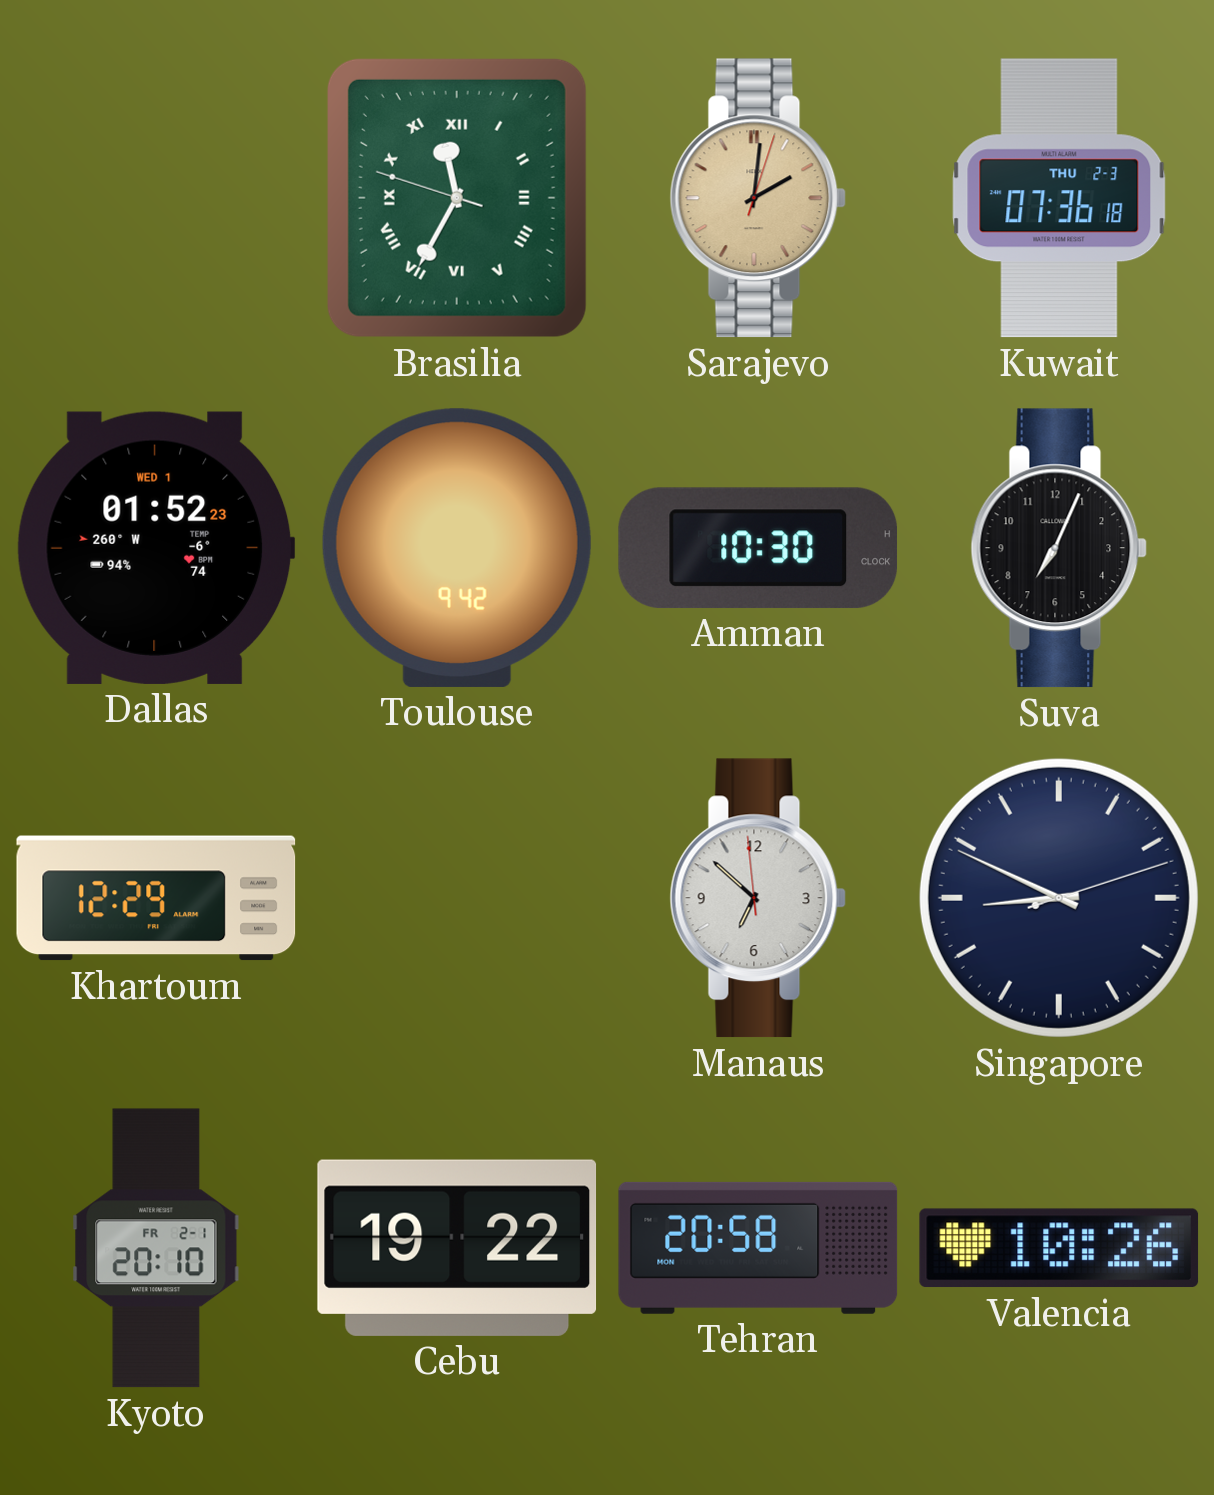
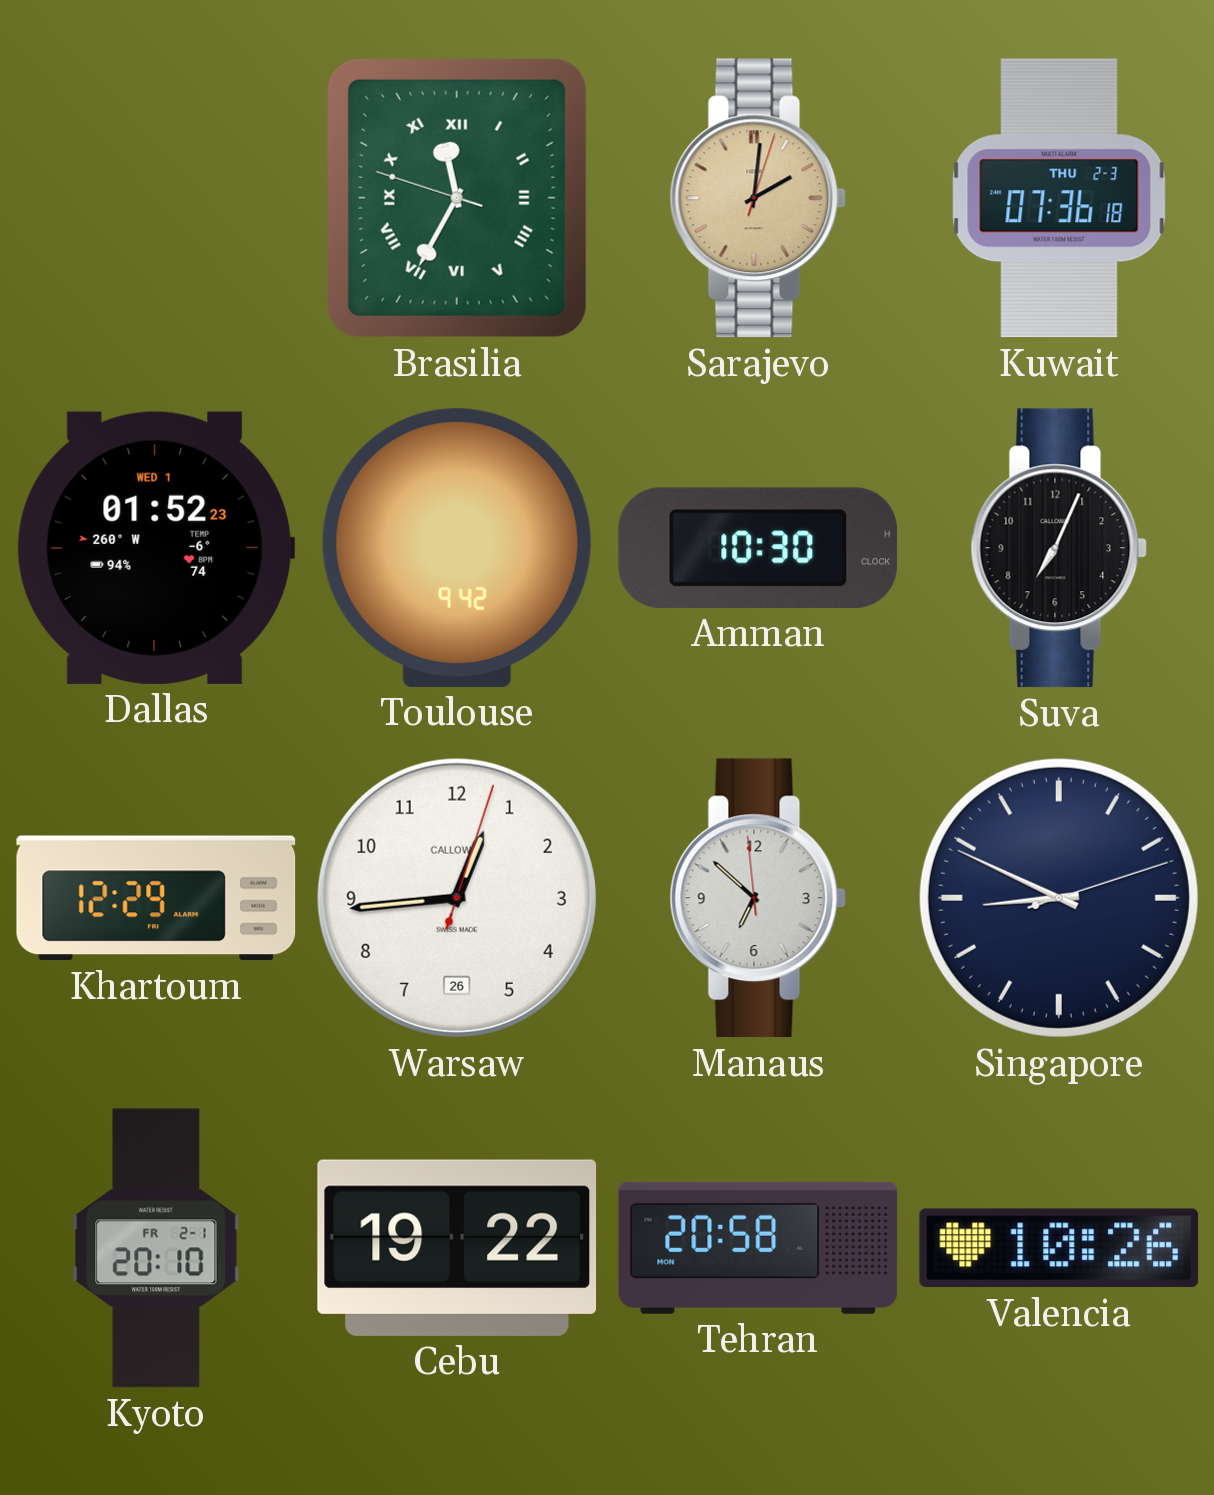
Warsaw: none -> 12:44
